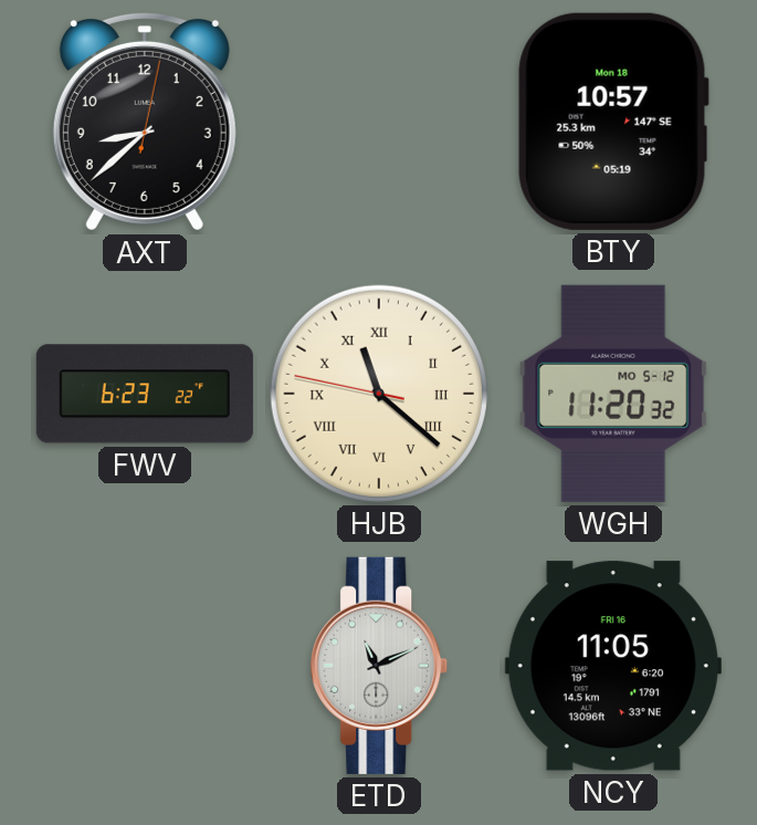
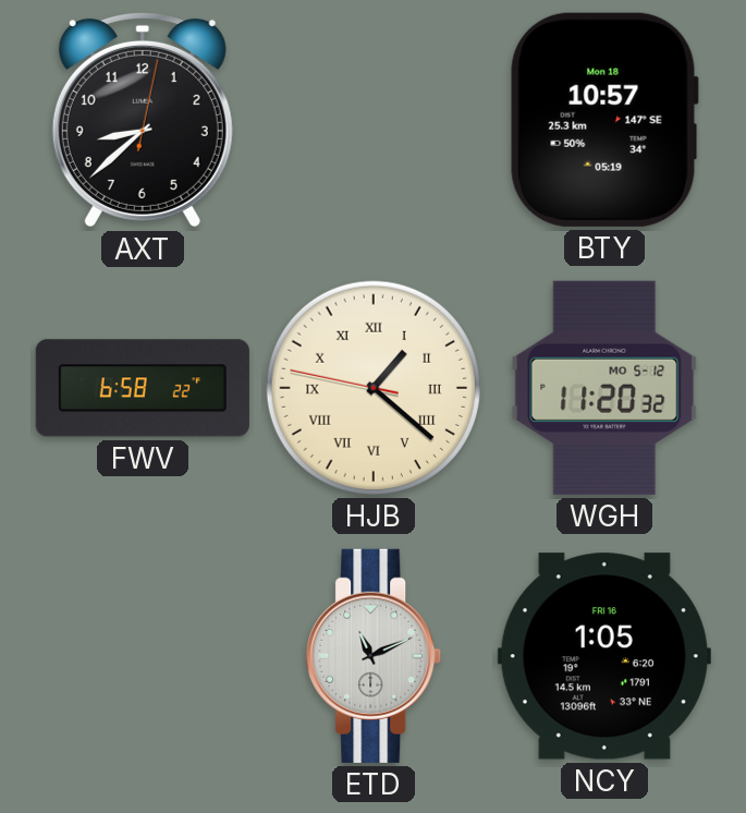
FWV: 6:23 -> 6:58
HJB: 11:21 -> 1:21
NCY: 11:05 -> 1:05
